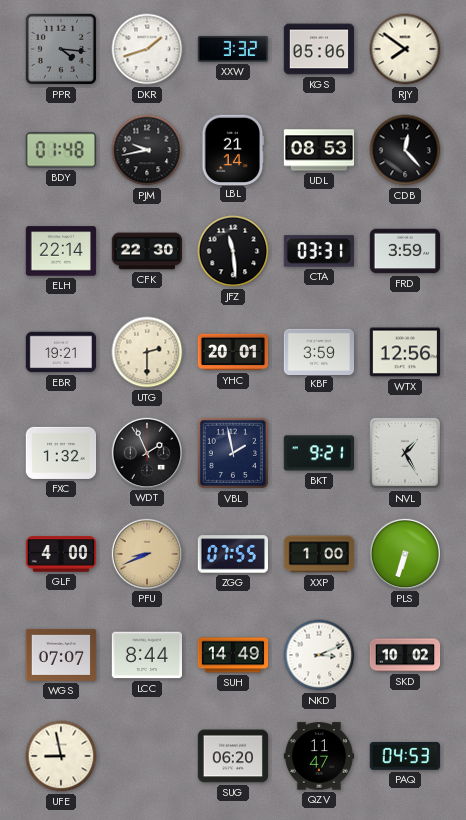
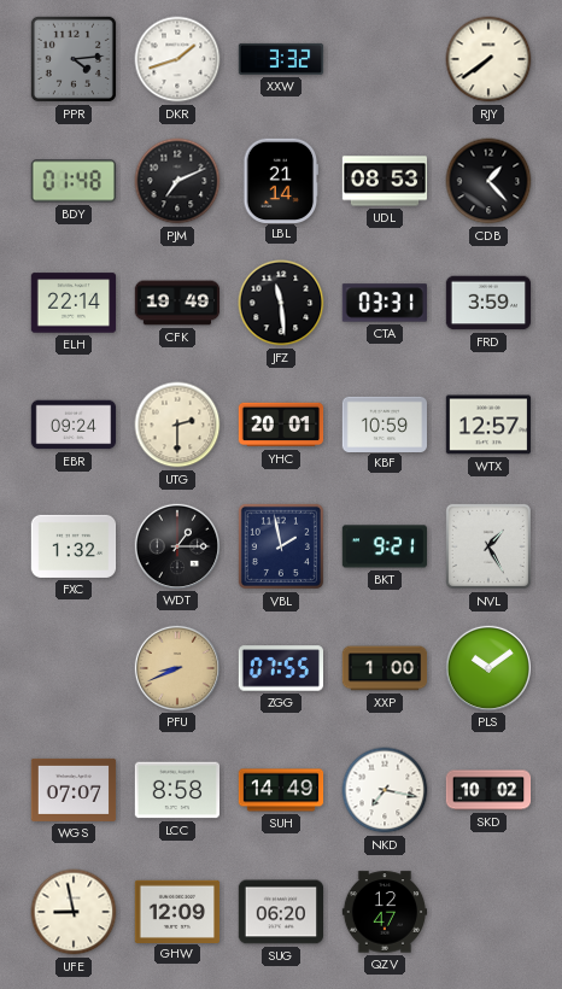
PPR: 4:16 -> 4:14
KGS: 05:06 -> none
RJY: 7:51 -> 7:39
PJM: 9:43 -> 7:11
CDB: 12:23 -> 1:23
CFK: 22:30 -> 19:49
EBR: 19:21 -> 09:24
KBF: 3:59 -> 10:59
WTX: 12:56 -> 12:57
WDT: 1:56 -> 1:15
GLF: 4:00 -> none
PLS: 6:33 -> 10:09
LCC: 8:44 -> 8:58
NKD: 3:11 -> 7:17
GHW: none -> 12:09
QZV: 11:47 -> 12:47
PAQ: 04:53 -> none
